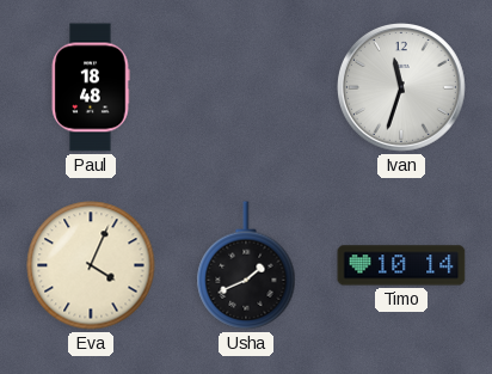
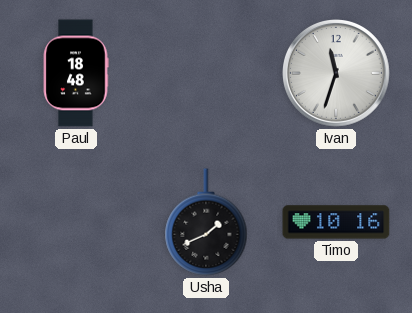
Eva: 4:04 -> none
Timo: 10:14 -> 10:16
